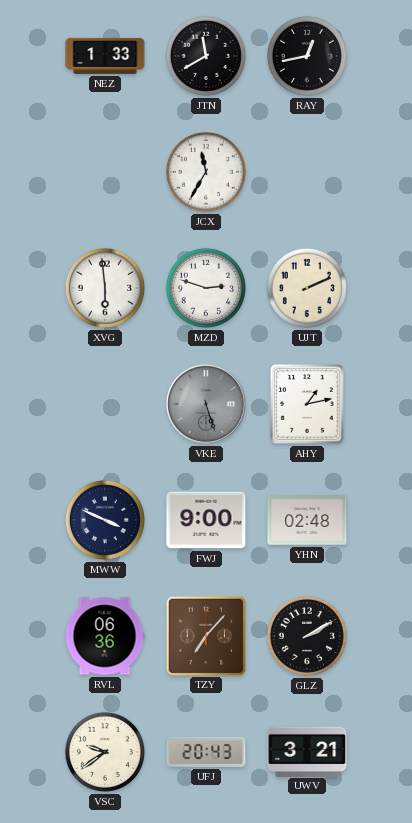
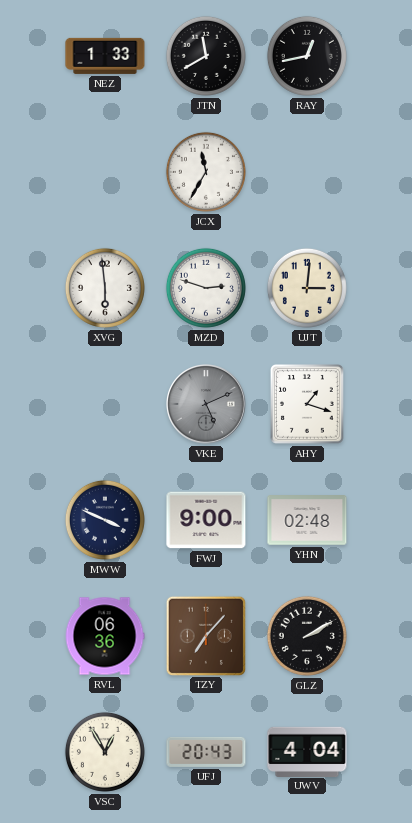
UJT: 2:11 -> 3:01
VKE: 5:27 -> 5:11
AHY: 1:13 -> 1:18
VSC: 9:39 -> 12:55
UWV: 3:21 -> 4:04
